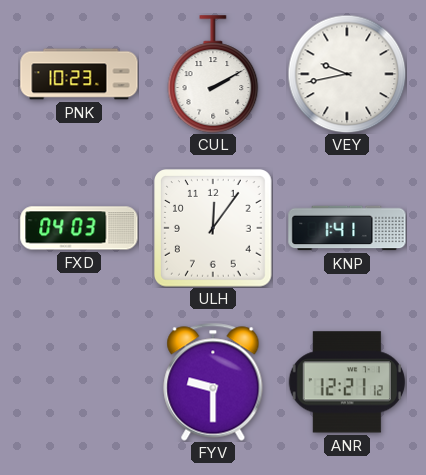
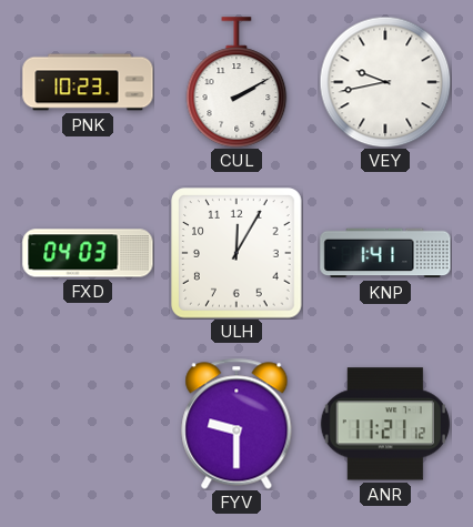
ULH: 12:06 -> 12:05
ANR: 12:21 -> 11:21
